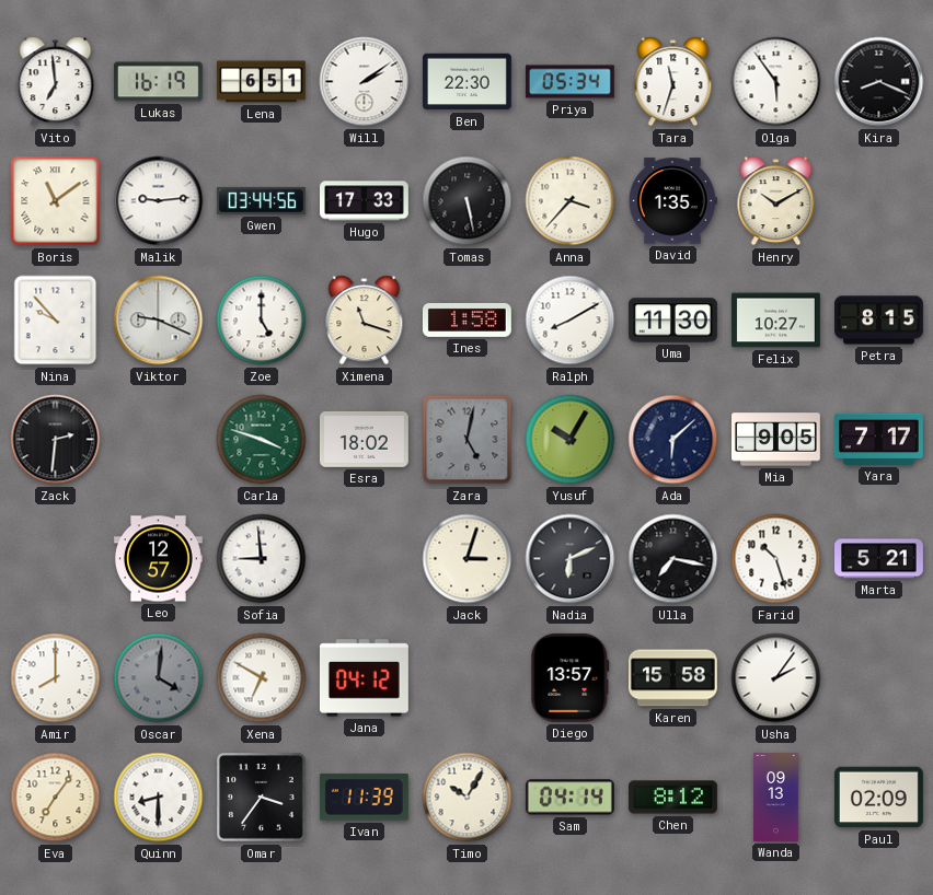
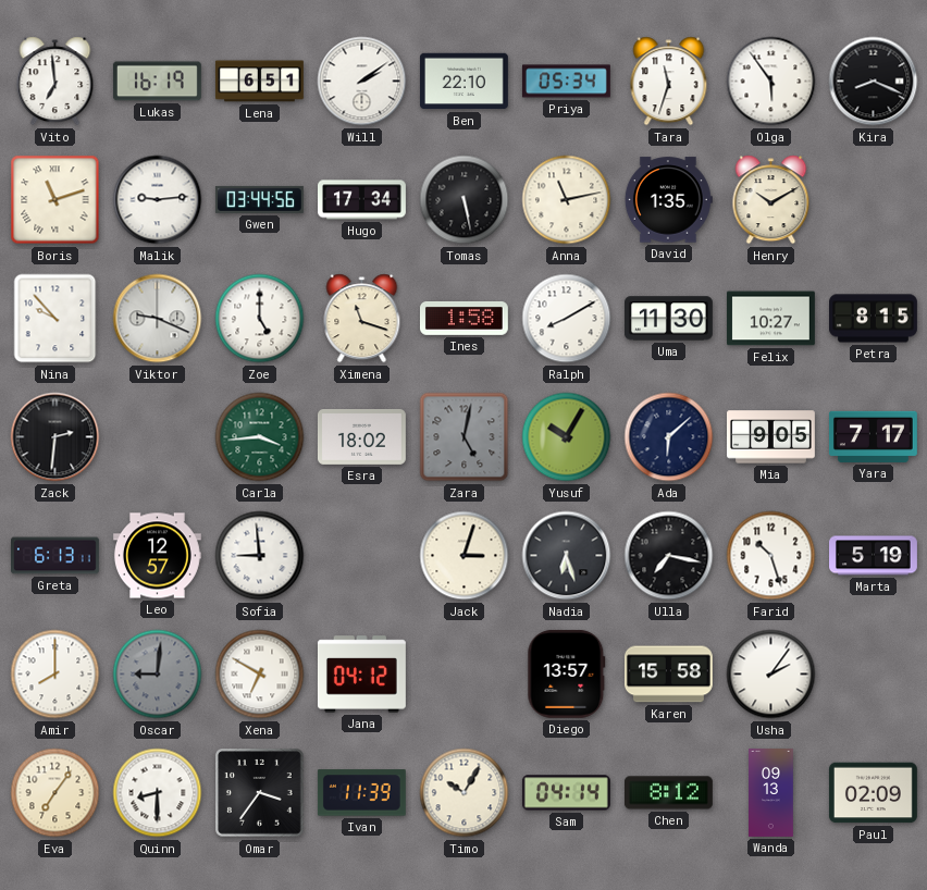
Ben: 22:30 -> 22:10
Boris: 11:09 -> 11:12
Hugo: 17:33 -> 17:34
Anna: 3:37 -> 11:13
Carla: 3:48 -> 3:44
Greta: none -> 6:13
Nadia: 6:11 -> 6:27
Marta: 5:21 -> 5:19
Oscar: 4:01 -> 9:01
